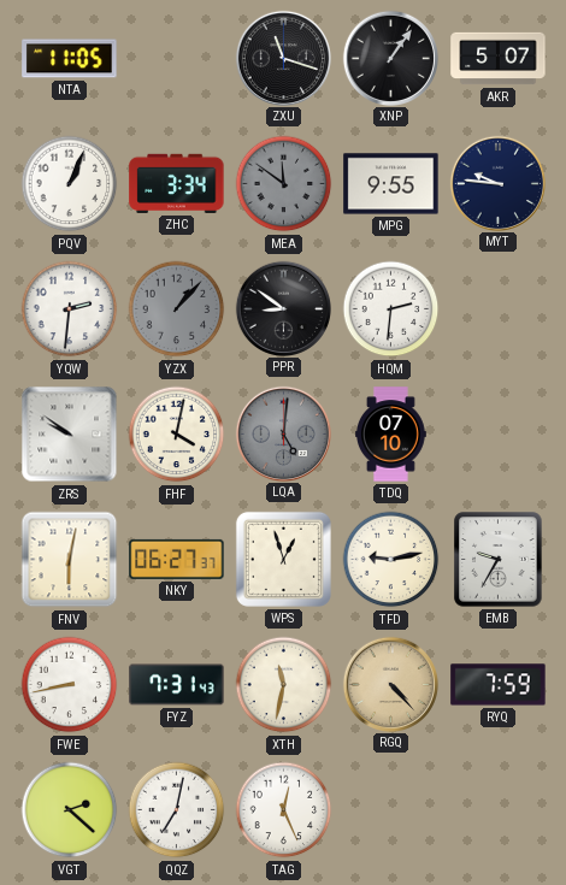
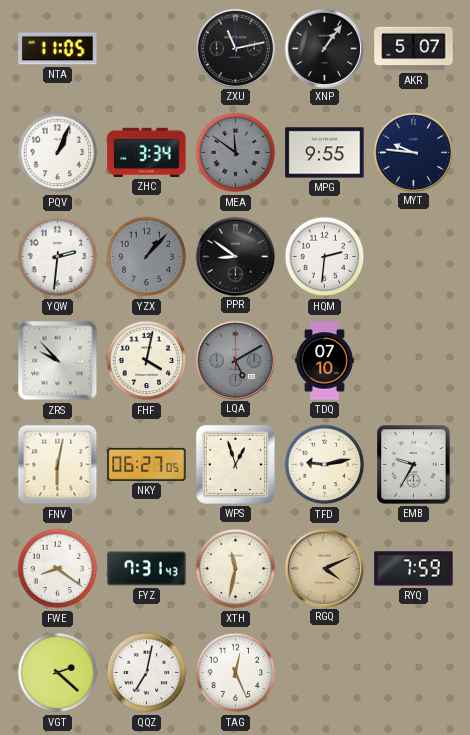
ZXU: 11:18 -> 11:13
ZRS: 9:51 -> 9:53
LQA: 5:01 -> 5:10
NKY: 06:27:37 -> 06:27:05
FWE: 8:43 -> 8:21
RGQ: 4:23 -> 4:11
